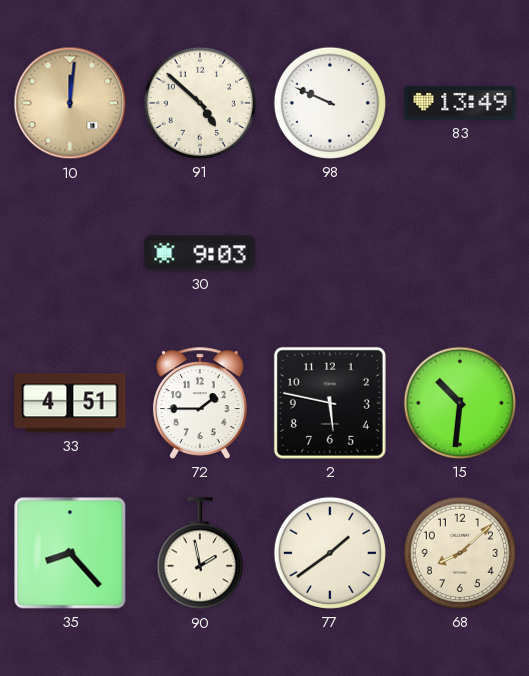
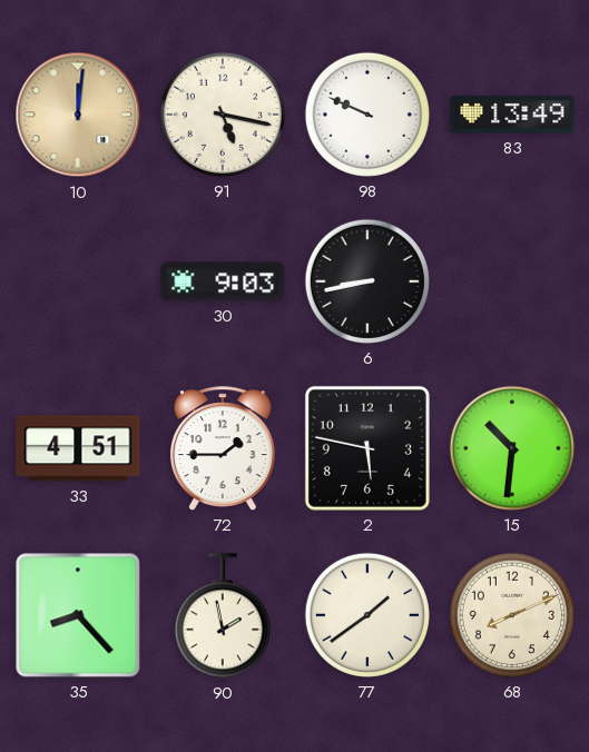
91: 4:52 -> 5:17
6: none -> 8:43
68: 8:08 -> 8:11
